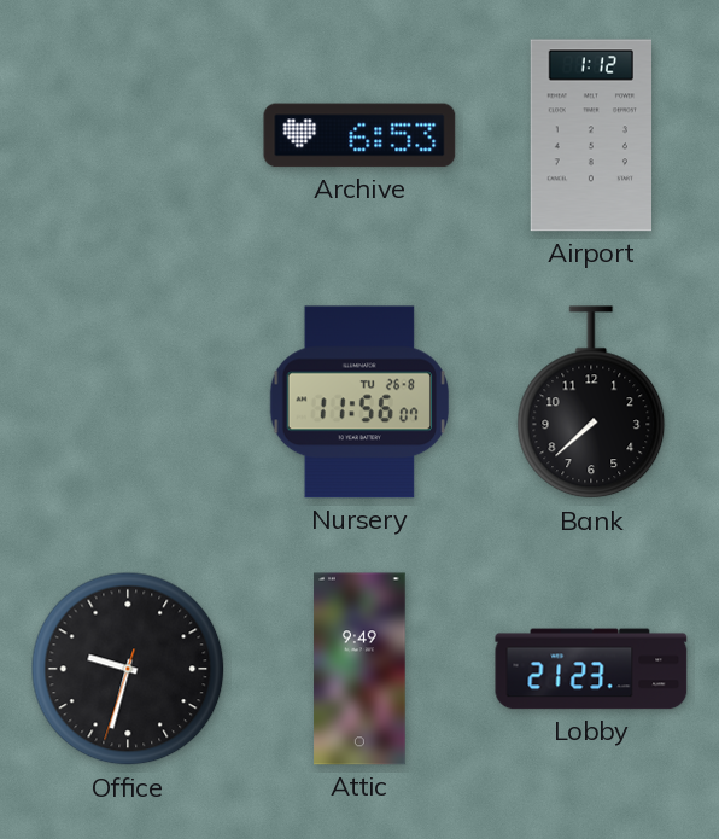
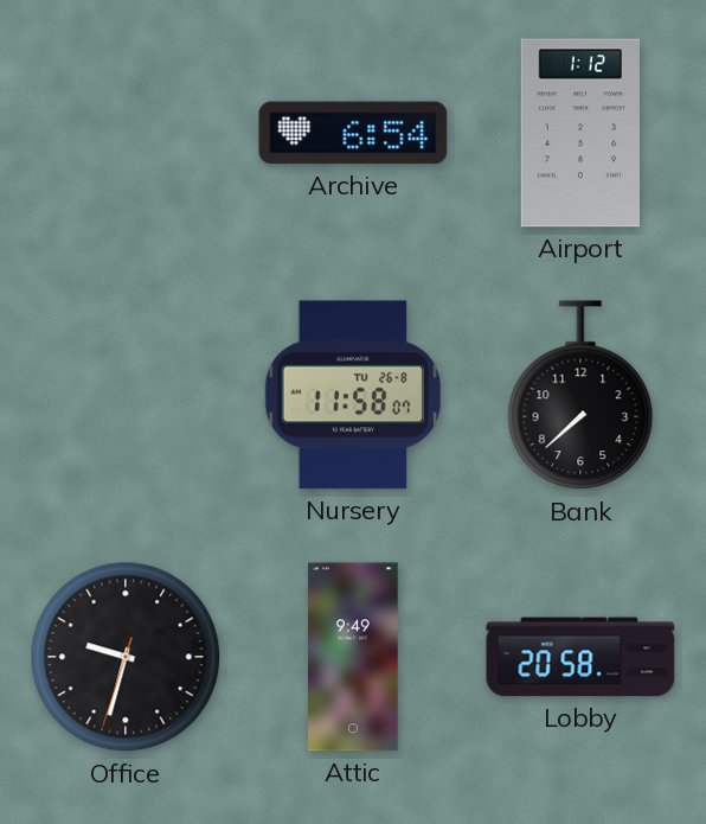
Archive: 6:53 -> 6:54
Nursery: 11:56 -> 11:58
Lobby: 21:23 -> 20:58
